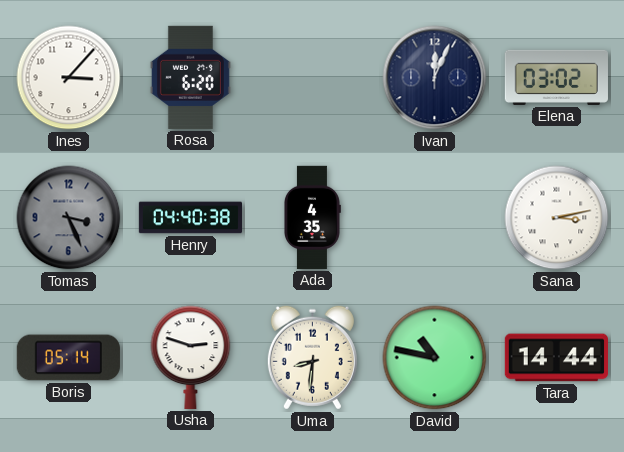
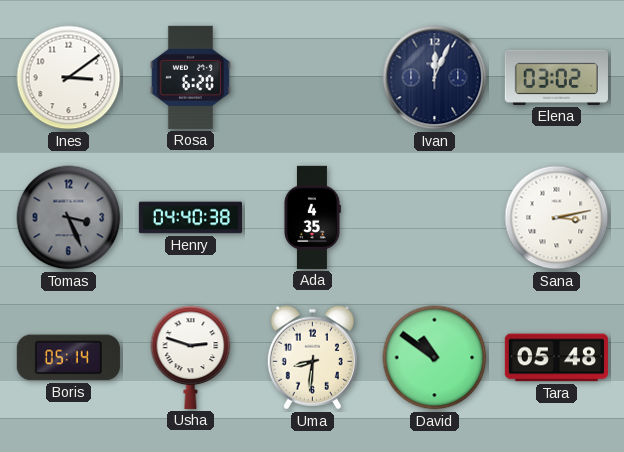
Ines: 3:07 -> 3:09
David: 10:47 -> 10:51
Tara: 14:44 -> 05:48
